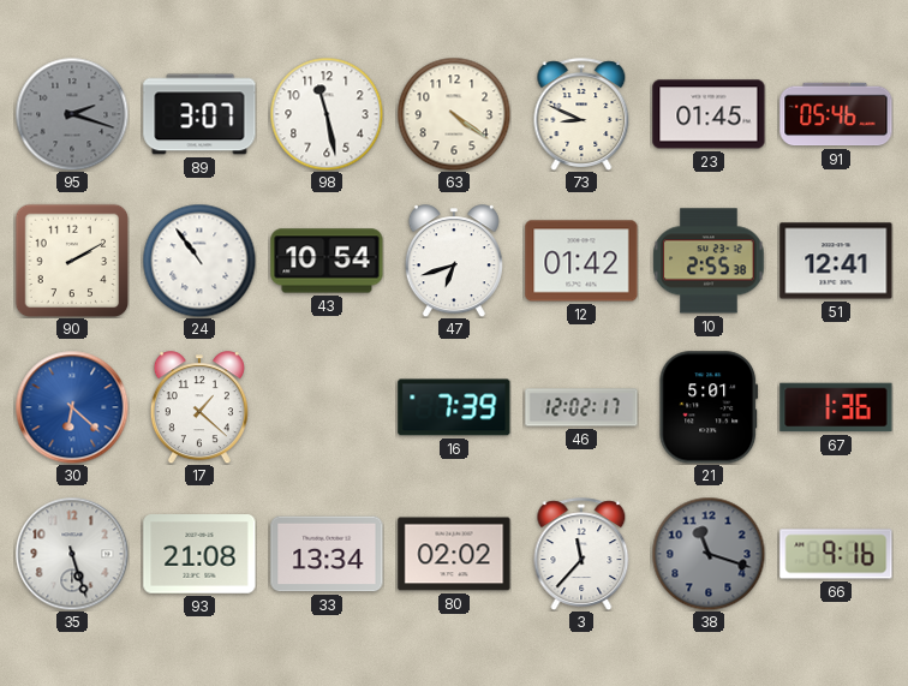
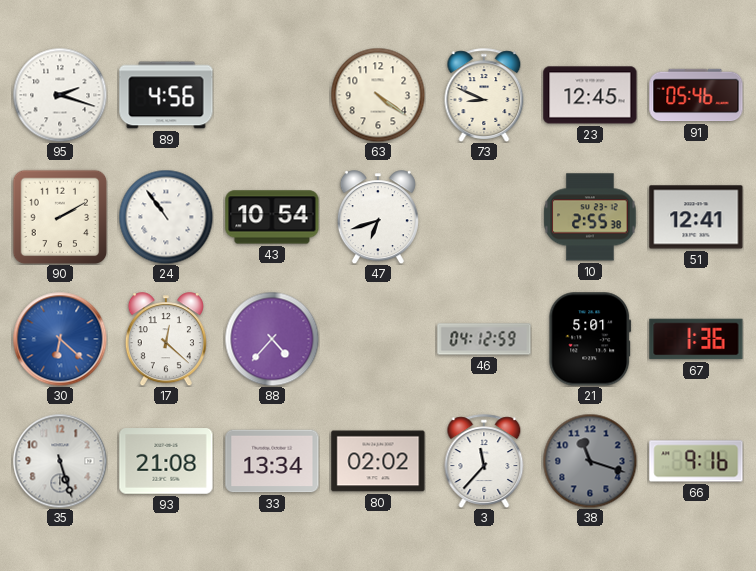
95 dial: grey -> white
89: 3:07 -> 4:56
98: 11:28 -> none
23: 01:45 -> 12:45
12: 01:42 -> none
17: 1:22 -> 12:22
88: none -> 4:37
16: 7:39 -> none
46: 12:02 -> 04:12
